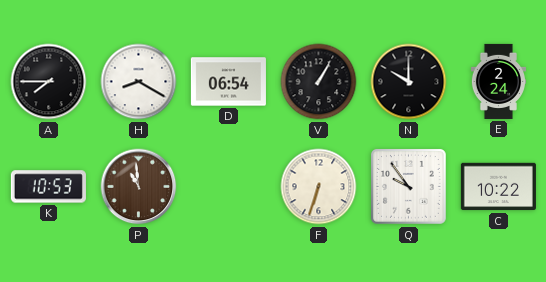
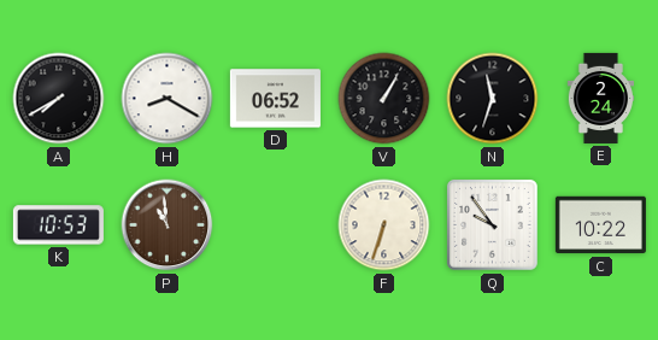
A: 7:45 -> 7:40
D: 06:54 -> 06:52
N: 10:00 -> 11:33
